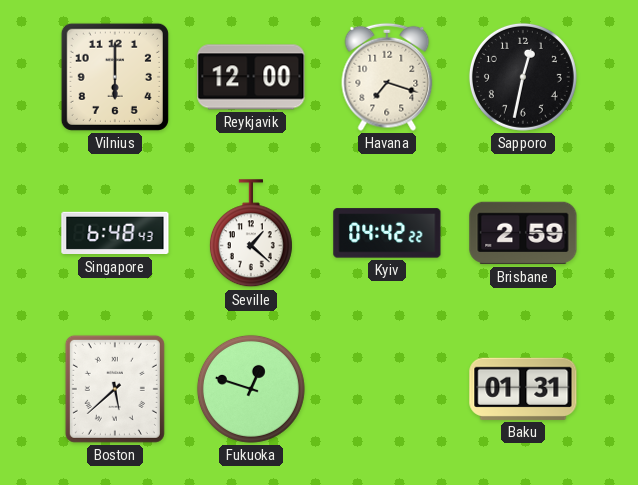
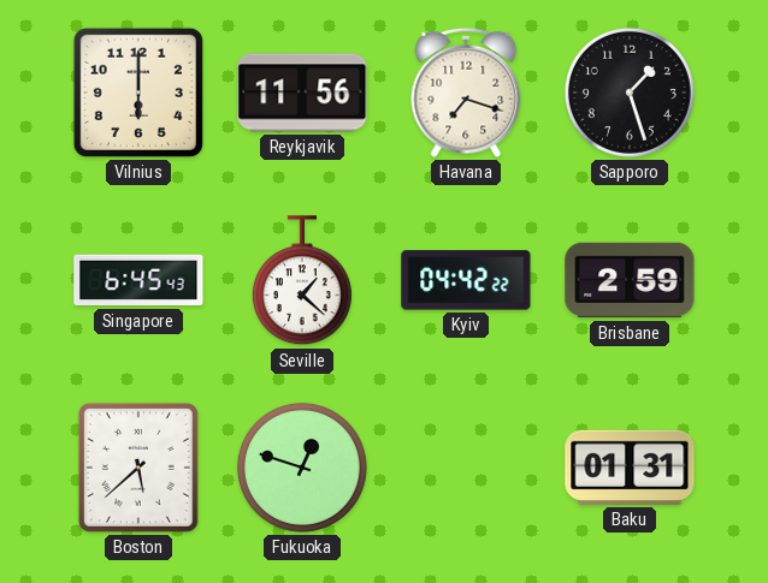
Reykjavik: 12:00 -> 11:56
Sapporo: 12:32 -> 1:27
Singapore: 6:48 -> 6:45
